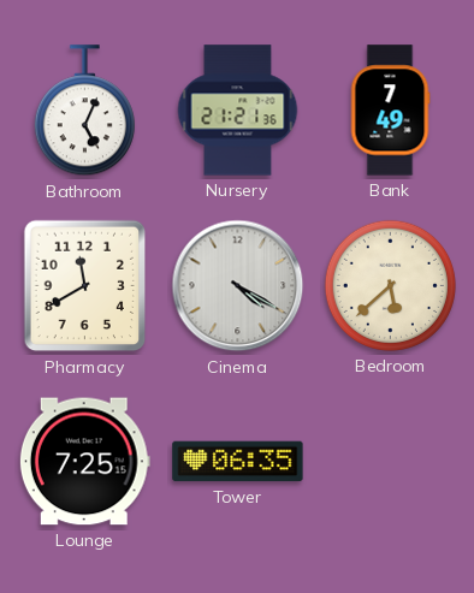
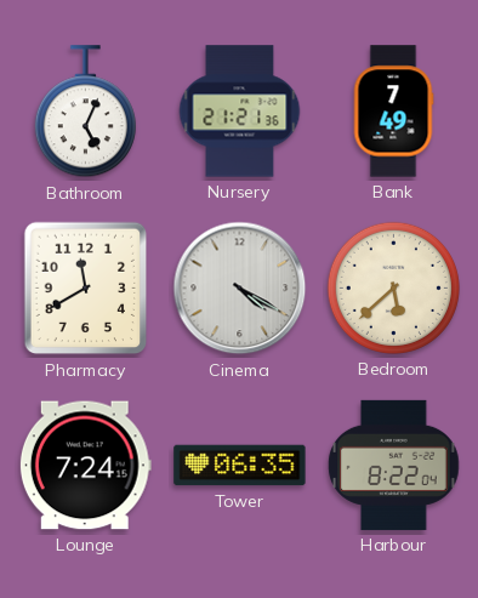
Lounge: 7:25 -> 7:24
Harbour: none -> 8:22
